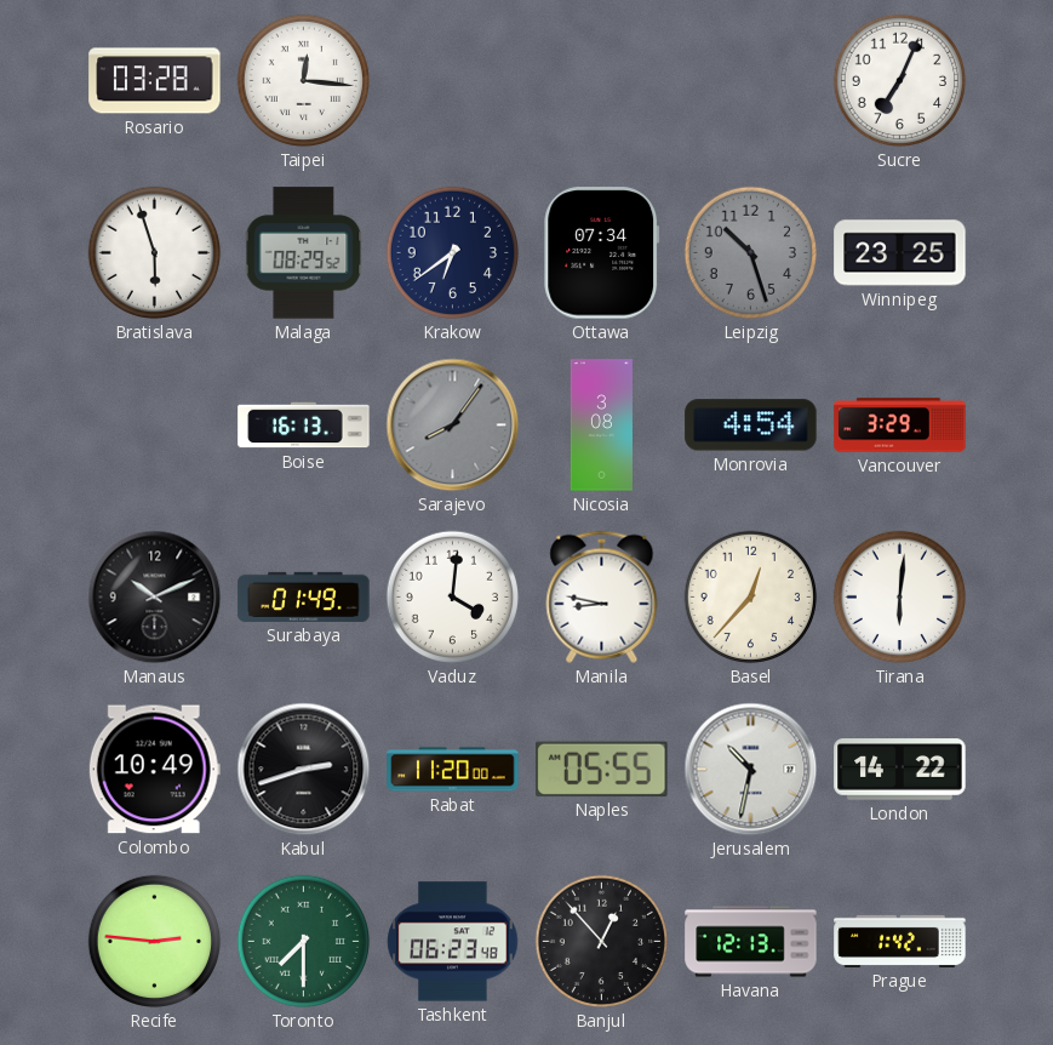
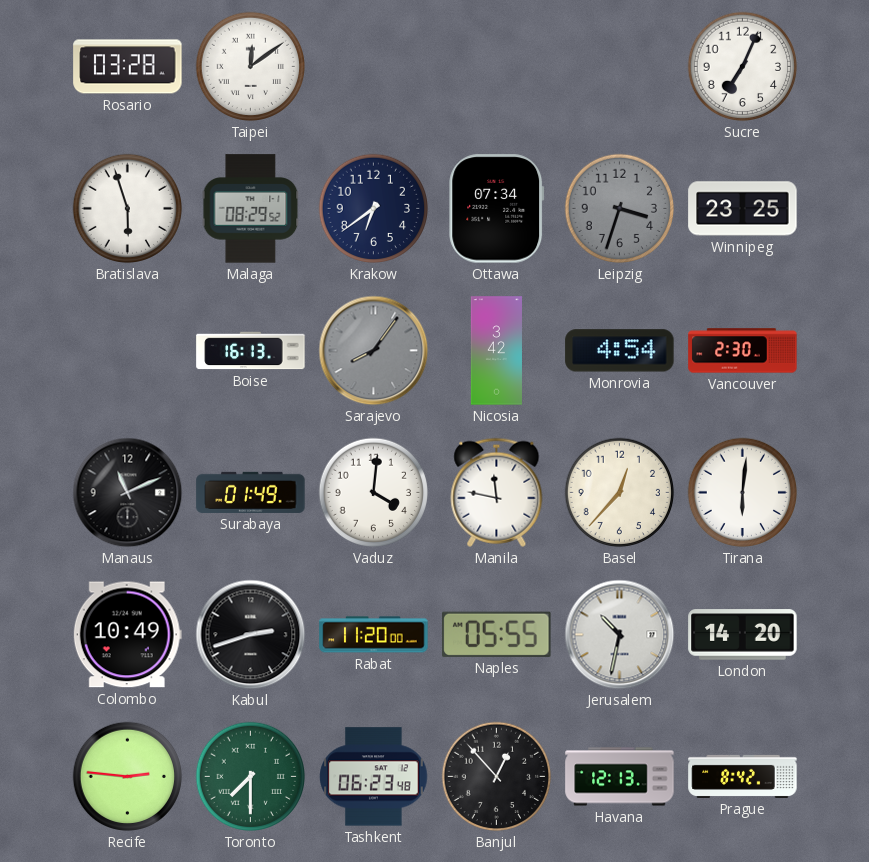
Taipei: 12:16 -> 12:09
Leipzig: 10:27 -> 3:33
Nicosia: 3:08 -> 3:42
Vancouver: 3:29 -> 2:30
Manaus: 10:11 -> 11:11
Manila: 8:47 -> 11:47
London: 14:22 -> 14:20
Prague: 1:42 -> 8:42
